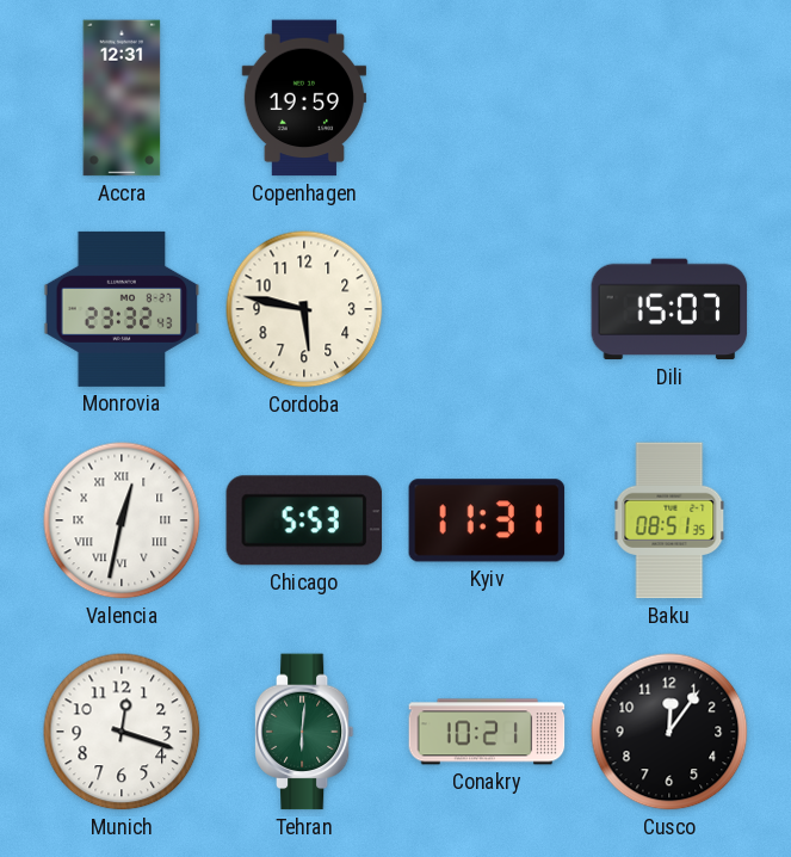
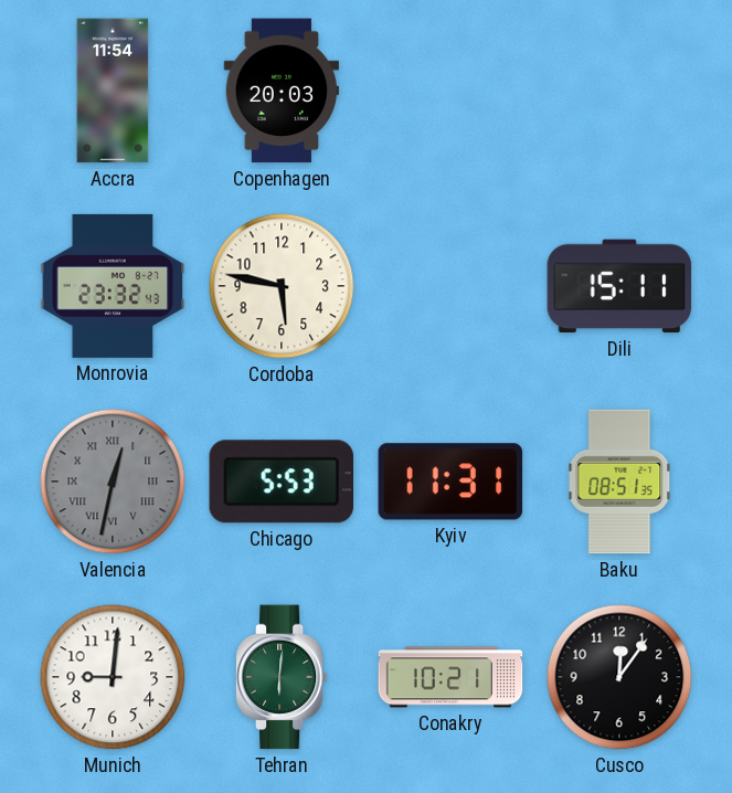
Accra: 12:31 -> 11:54
Copenhagen: 19:59 -> 20:03
Dili: 15:07 -> 15:11
Valencia dial: white -> grey
Munich: 12:18 -> 9:01
